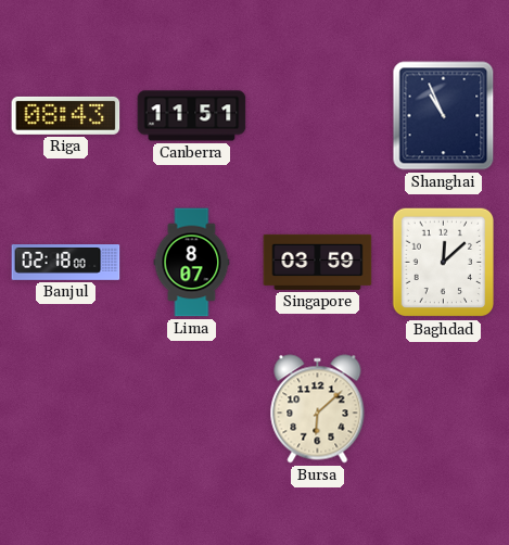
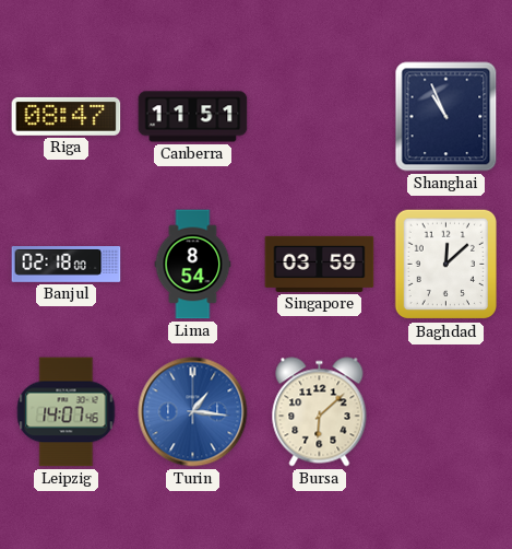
Riga: 08:43 -> 08:47
Lima: 8:07 -> 8:54
Leipzig: none -> 14:07
Turin: none -> 1:16
